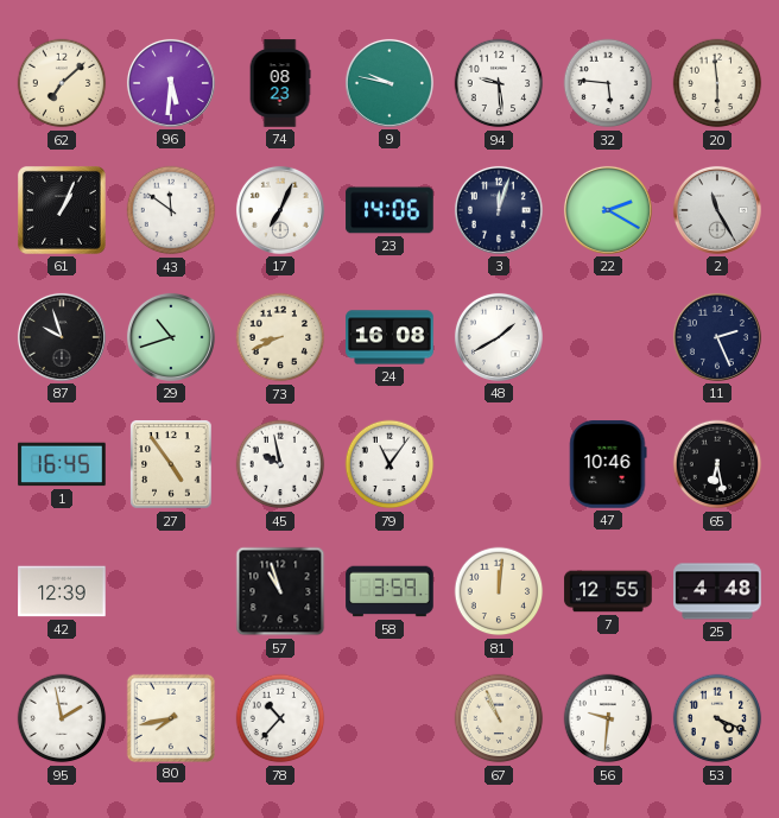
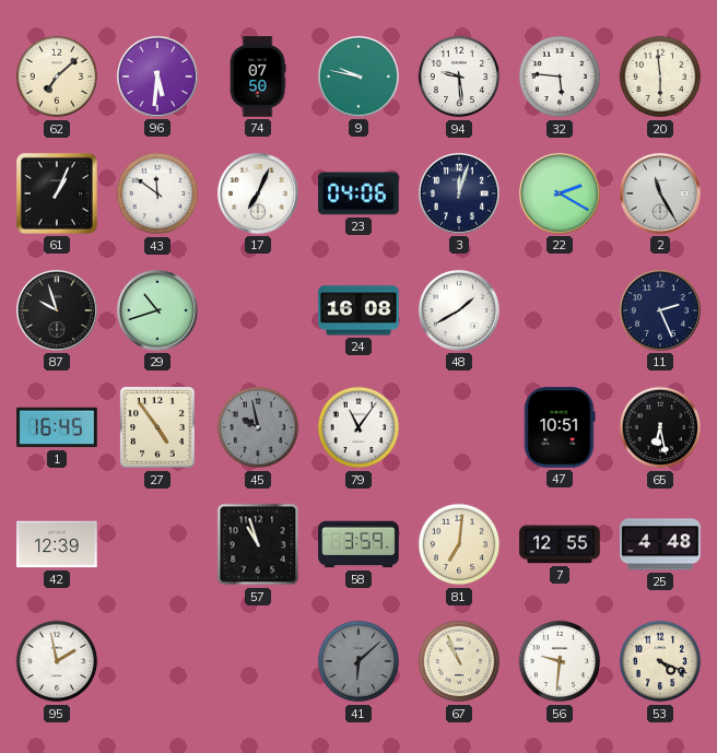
74: 08:23 -> 07:50
23: 14:06 -> 04:06
73: 8:41 -> none
45 dial: white -> grey
47: 10:46 -> 10:51
81: 12:01 -> 7:01
80: 7:43 -> none
78: 10:37 -> none
41: none -> 6:08
